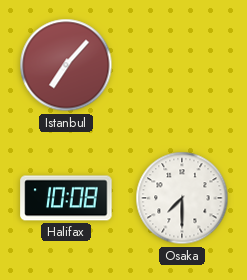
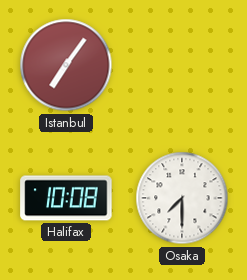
Istanbul: 7:07 -> 7:06
